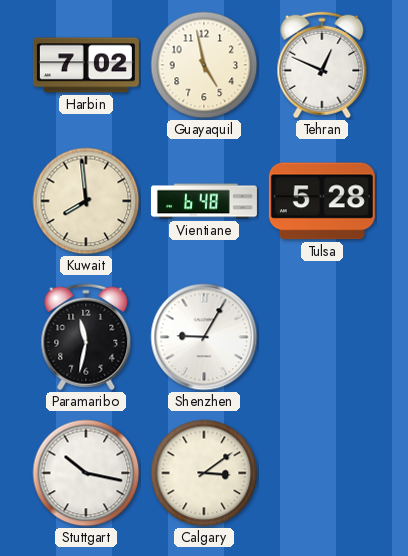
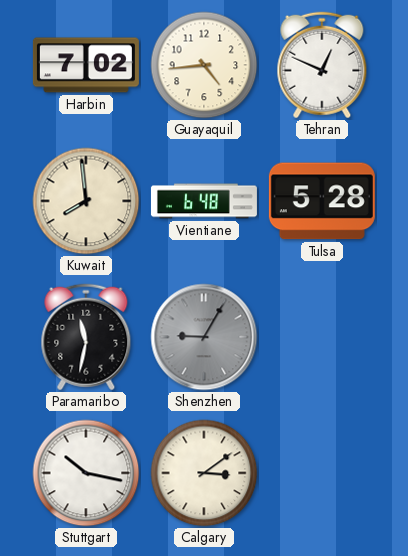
Guayaquil: 4:58 -> 4:44
Shenzhen dial: white -> grey
